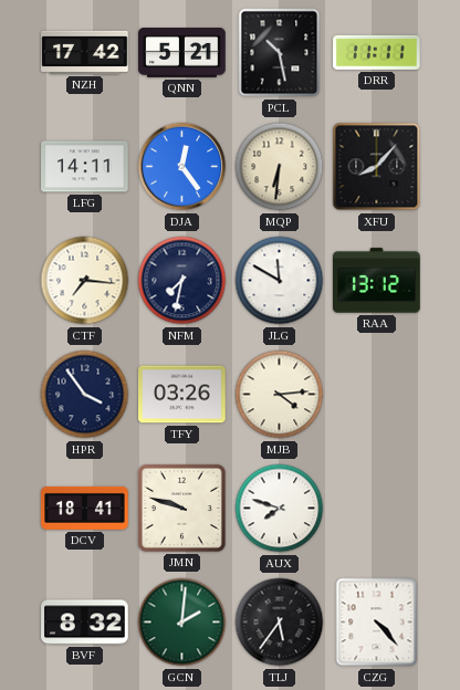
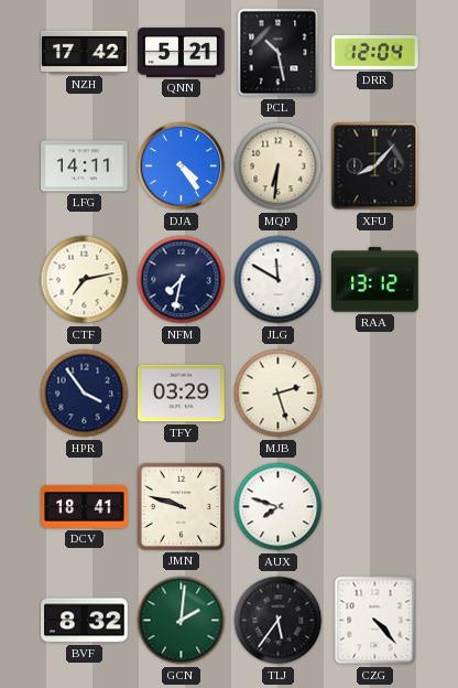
DRR: 11:11 -> 12:04
DJA: 12:24 -> 4:24
CTF: 7:16 -> 7:13
TFY: 03:26 -> 03:29
MJB: 4:14 -> 2:27
